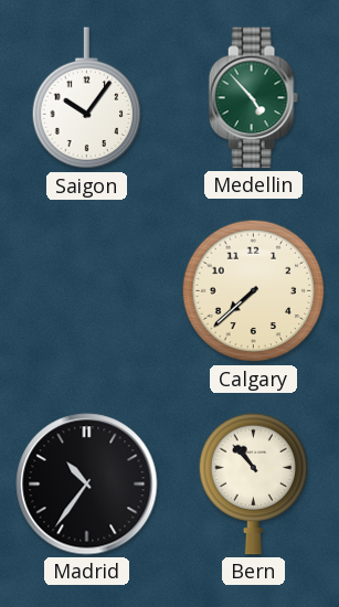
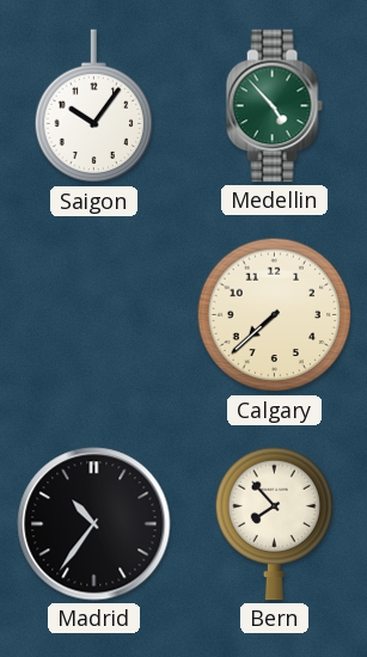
Bern: 10:53 -> 7:53
